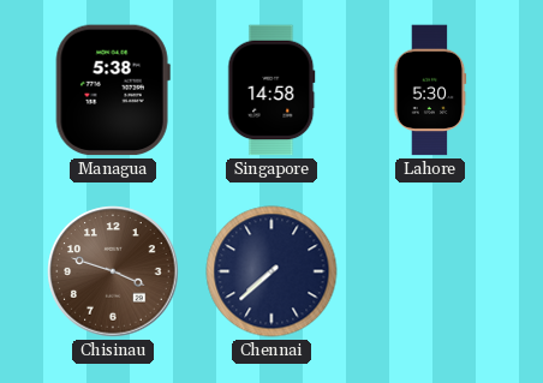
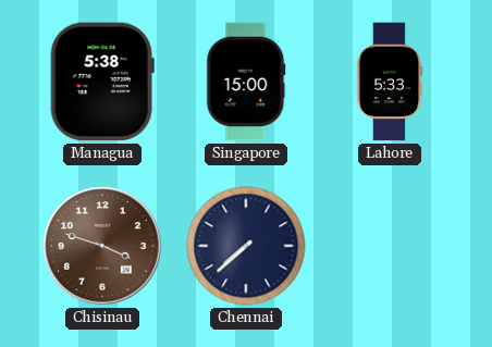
Singapore: 14:58 -> 15:00
Lahore: 5:30 -> 5:33
